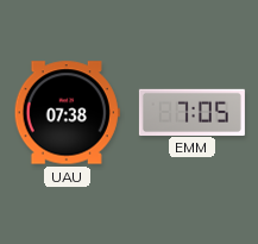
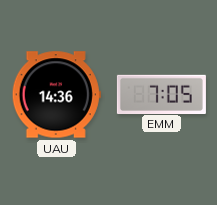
UAU: 07:38 -> 14:36
